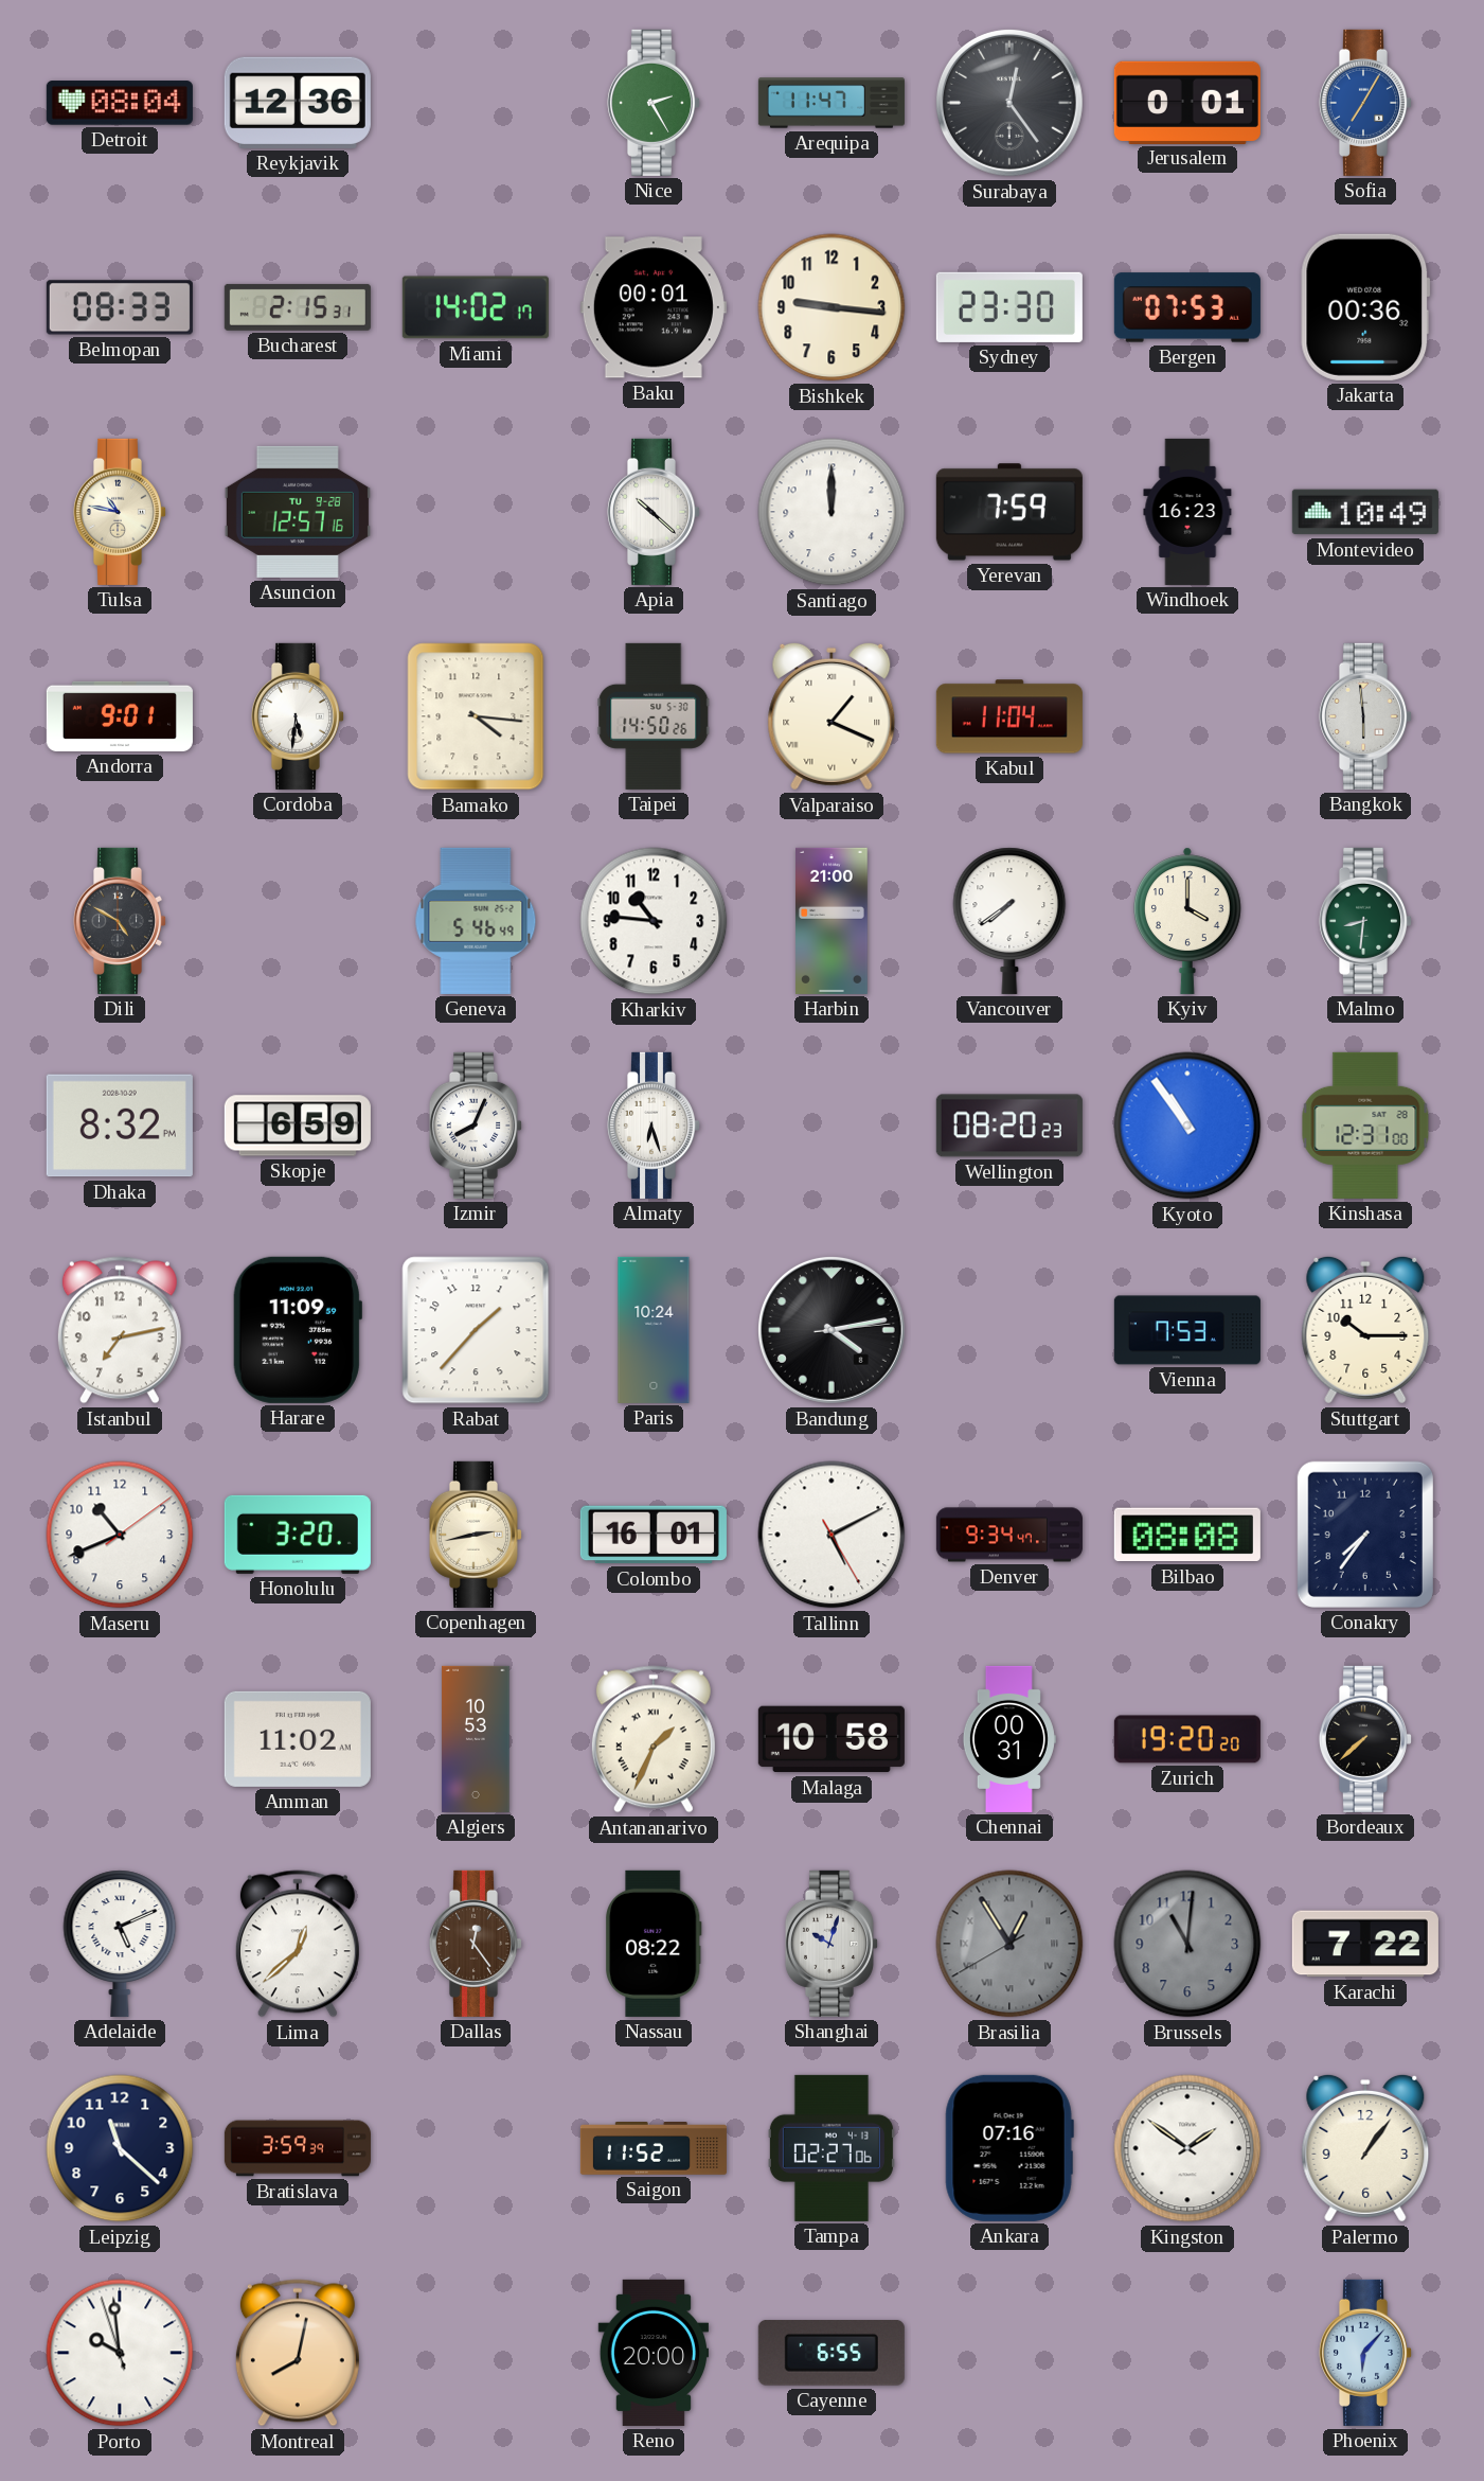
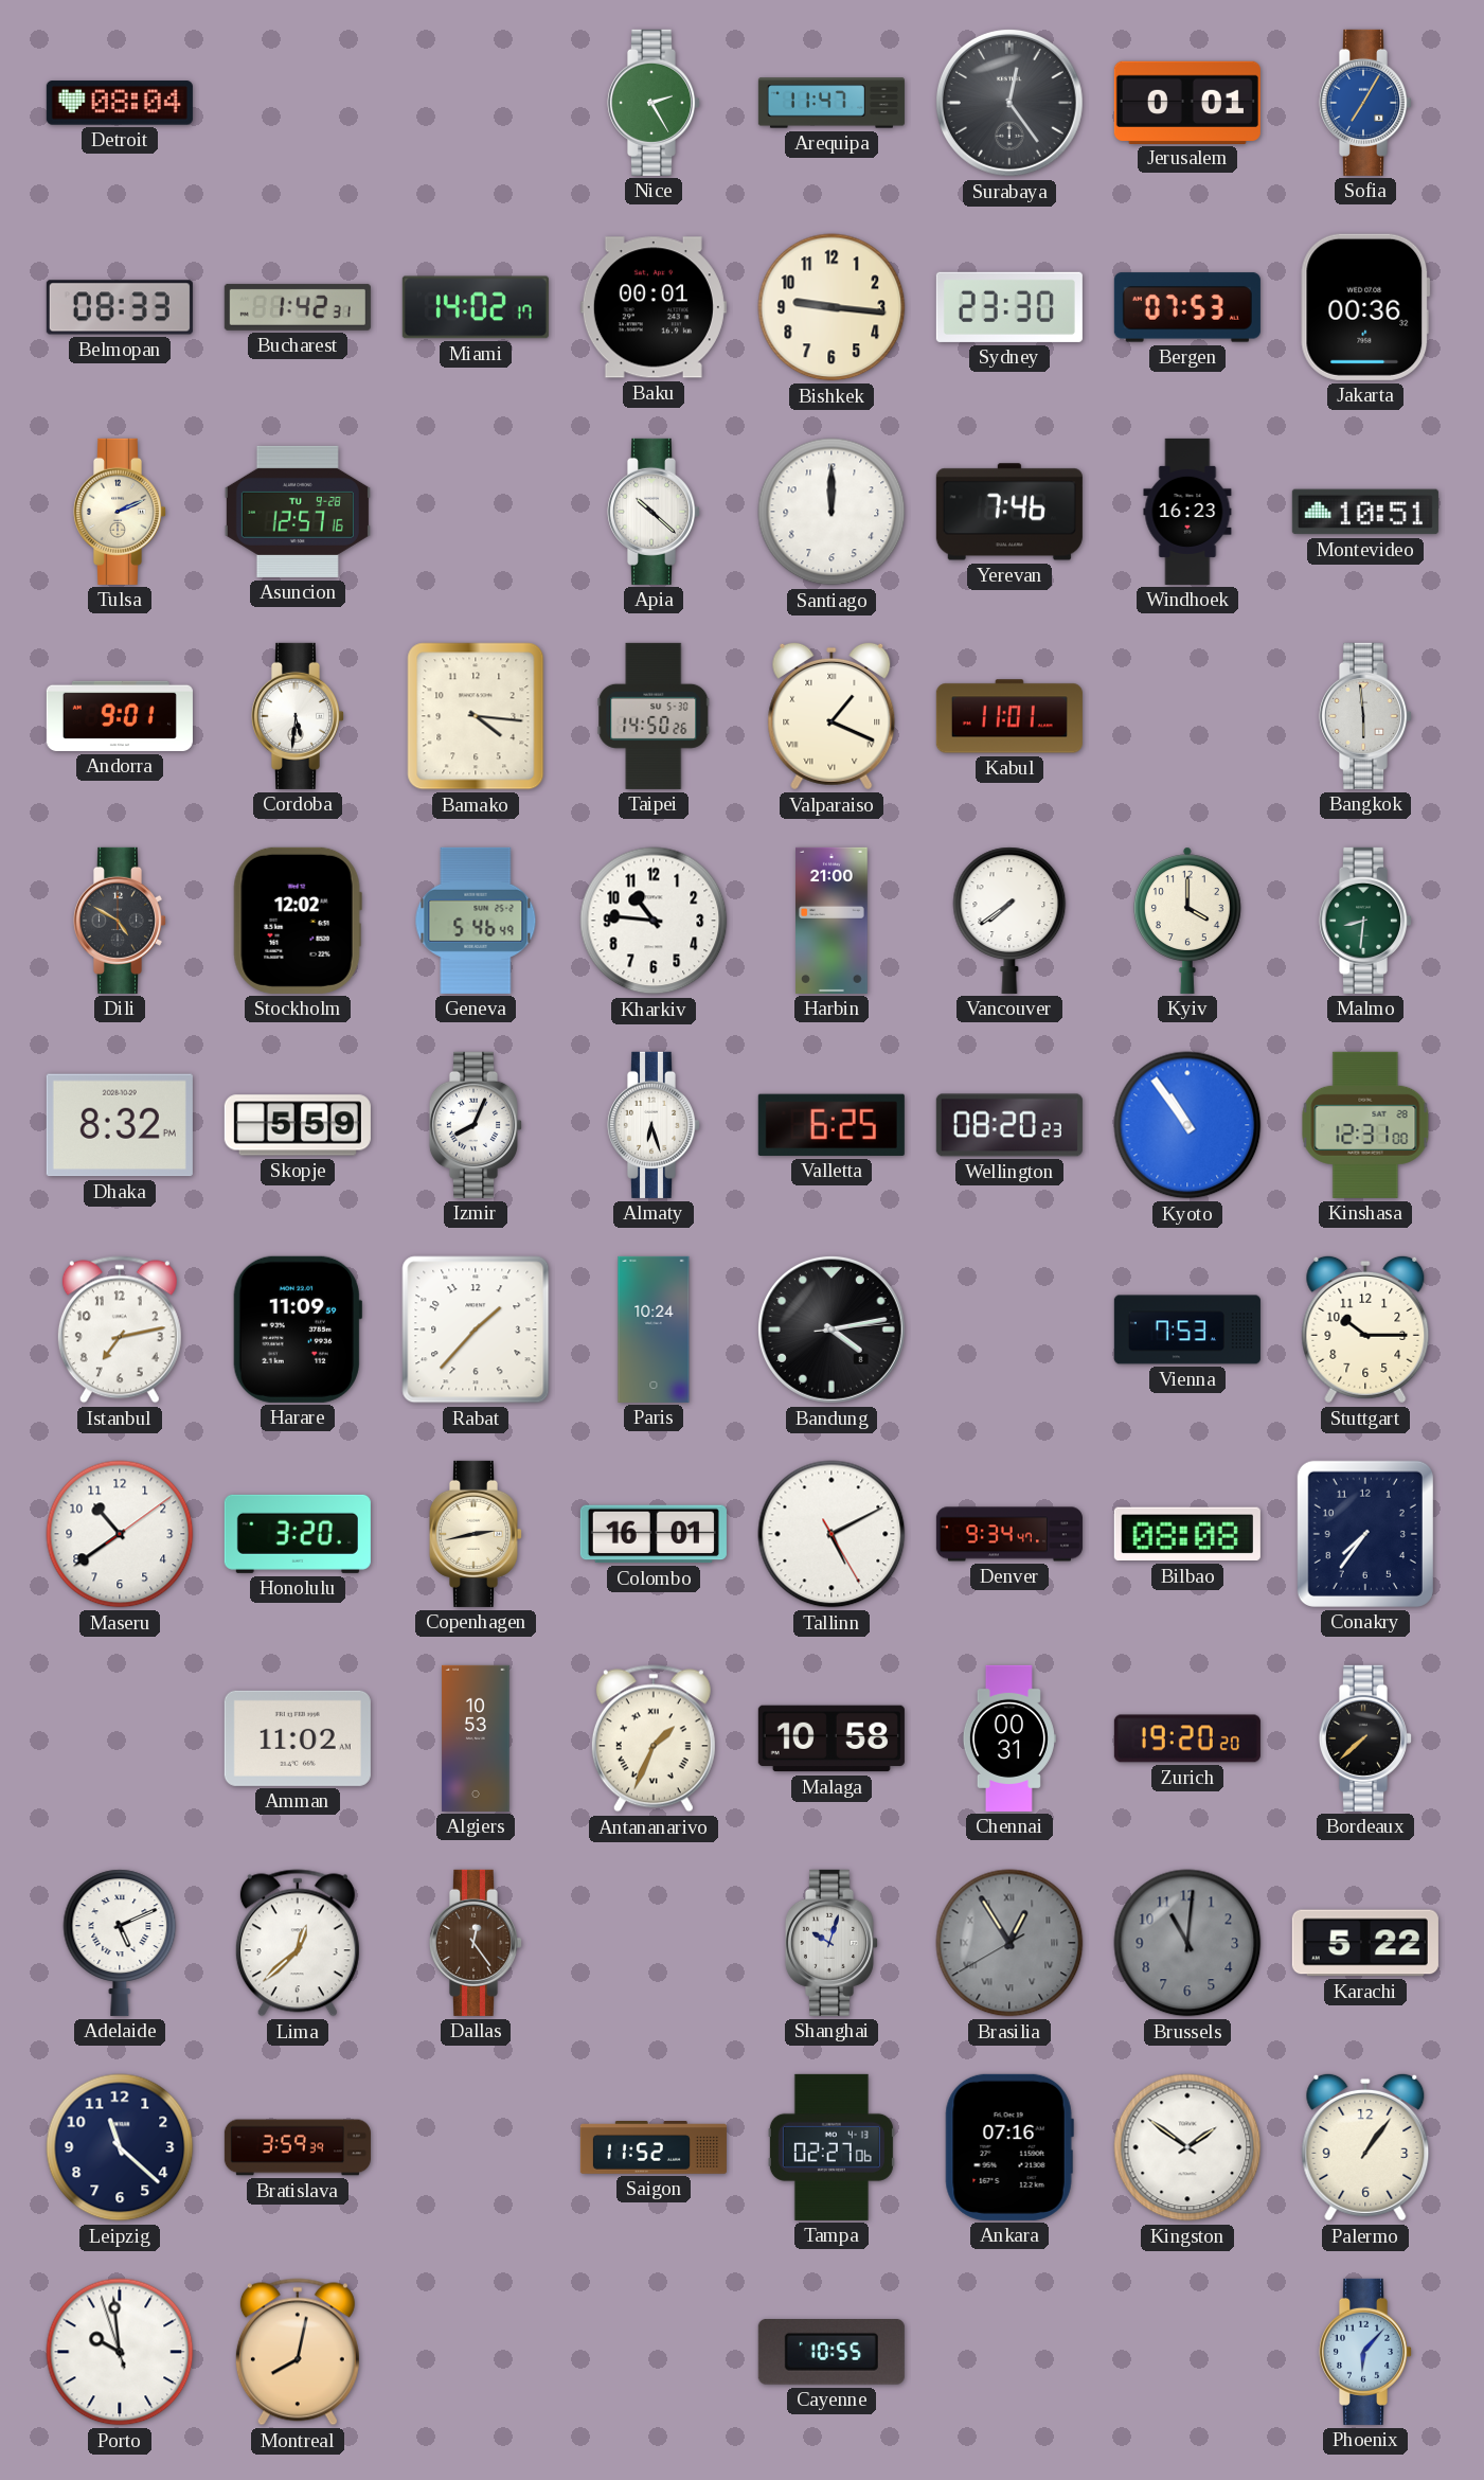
Reykjavik: 12:36 -> none
Bucharest: 2:15 -> 1:42
Tulsa: 10:47 -> 2:11
Yerevan: 7:59 -> 7:46
Montevideo: 10:49 -> 10:51
Kabul: 11:04 -> 11:01
Stockholm: none -> 12:02
Skopje: 6:59 -> 5:59
Valletta: none -> 6:25
Maseru: 10:41 -> 10:39
Nassau: 08:22 -> none
Karachi: 7:22 -> 5:22
Reno: 20:00 -> none
Cayenne: 6:55 -> 10:55
